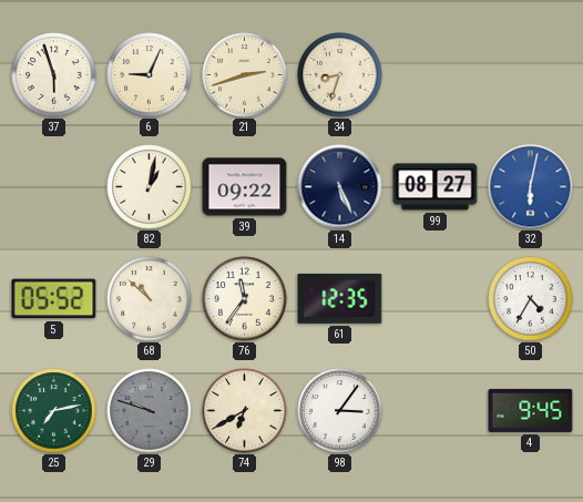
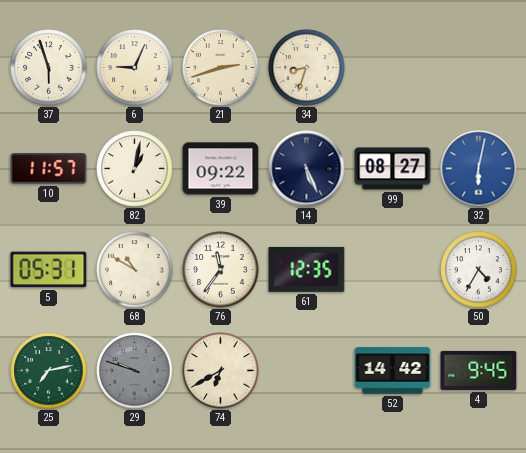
10: none -> 11:57
5: 05:52 -> 05:31
68: 10:52 -> 10:50
98: 3:06 -> none
52: none -> 14:42
